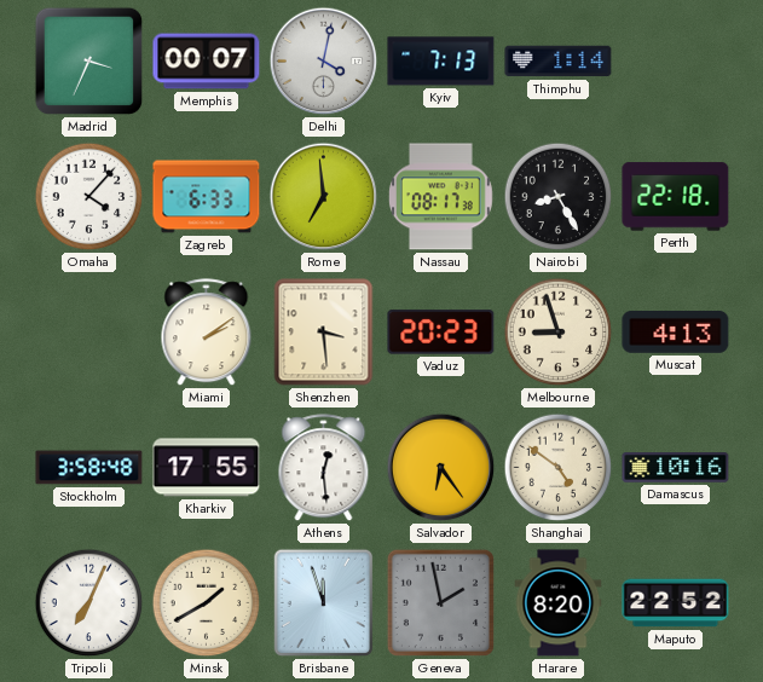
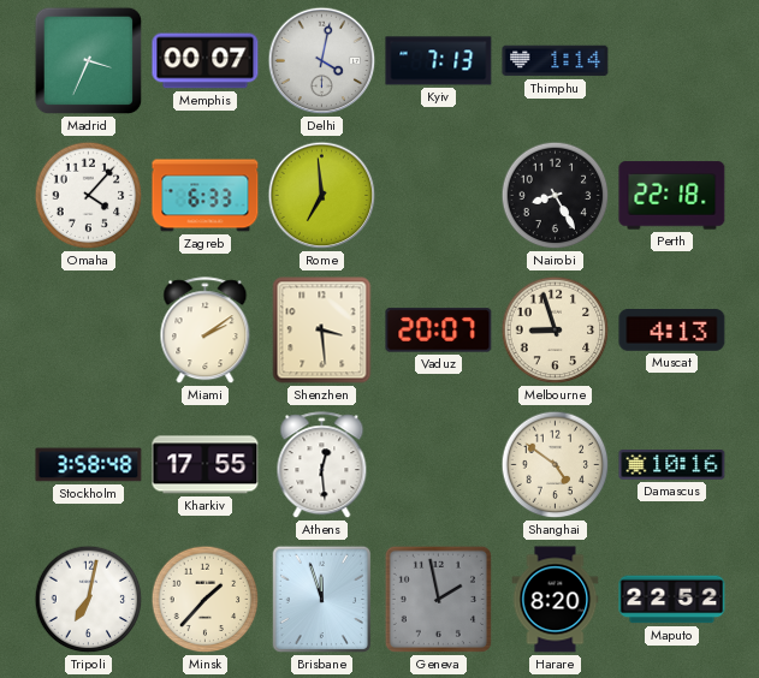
Nassau: 08:17 -> none
Vaduz: 20:23 -> 20:07
Salvador: 6:24 -> none
Tripoli: 7:04 -> 7:02
Minsk: 1:40 -> 1:37
